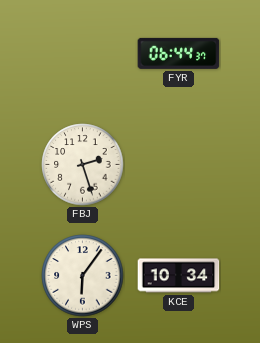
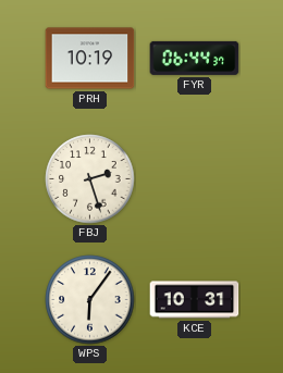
PRH: none -> 10:19
KCE: 10:34 -> 10:31
